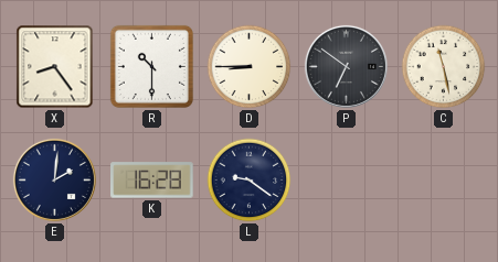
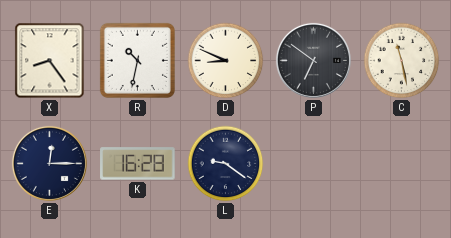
R: 10:30 -> 10:32
D: 8:45 -> 8:49
E: 2:01 -> 12:15
